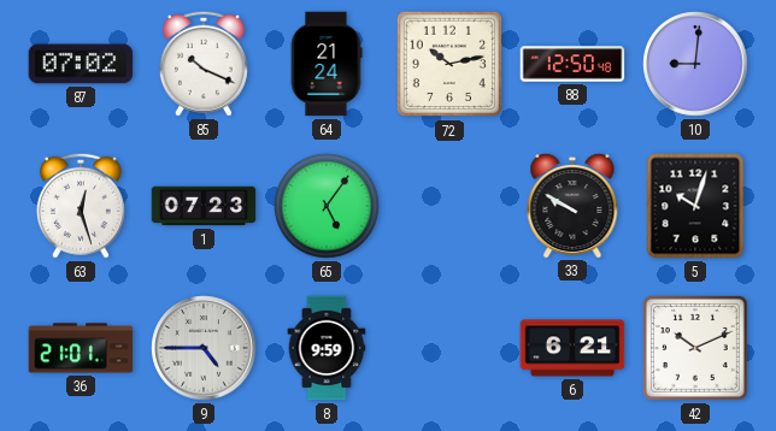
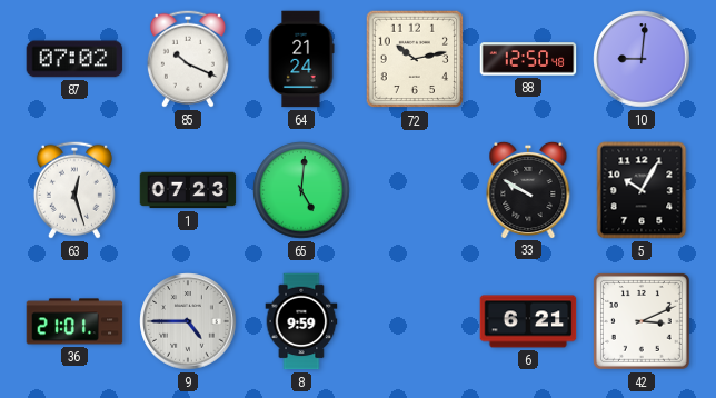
65: 5:06 -> 5:01
5: 10:03 -> 10:05
42: 10:11 -> 3:11
